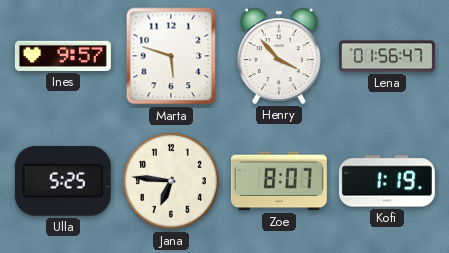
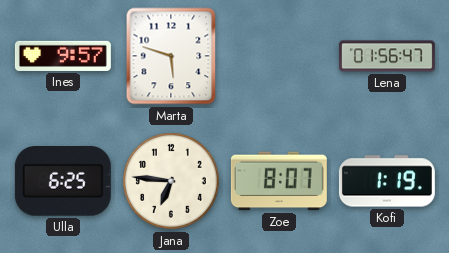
Henry: 3:53 -> none
Ulla: 5:25 -> 6:25
